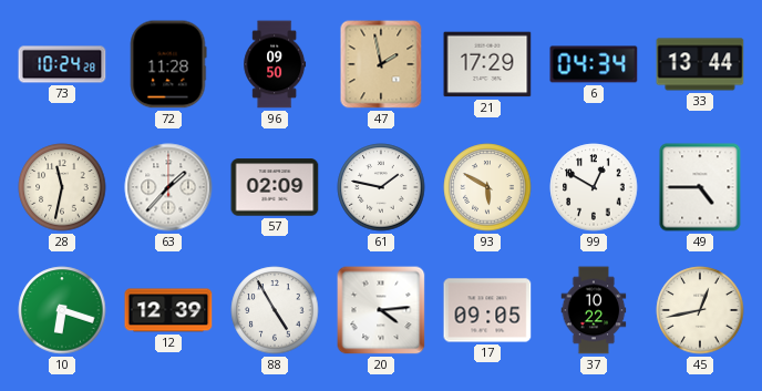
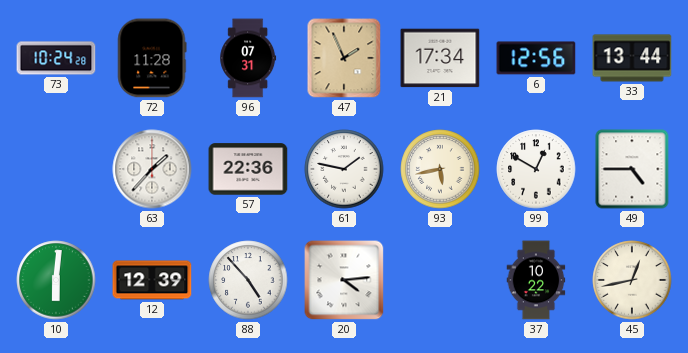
96: 09:50 -> 07:31
47: 1:58 -> 1:56
21: 17:29 -> 17:34
6: 04:34 -> 12:56
28: 11:32 -> none
57: 02:09 -> 22:36
93: 5:50 -> 5:43
10: 6:18 -> 6:01
88: 4:55 -> 4:53
17: 09:05 -> none
